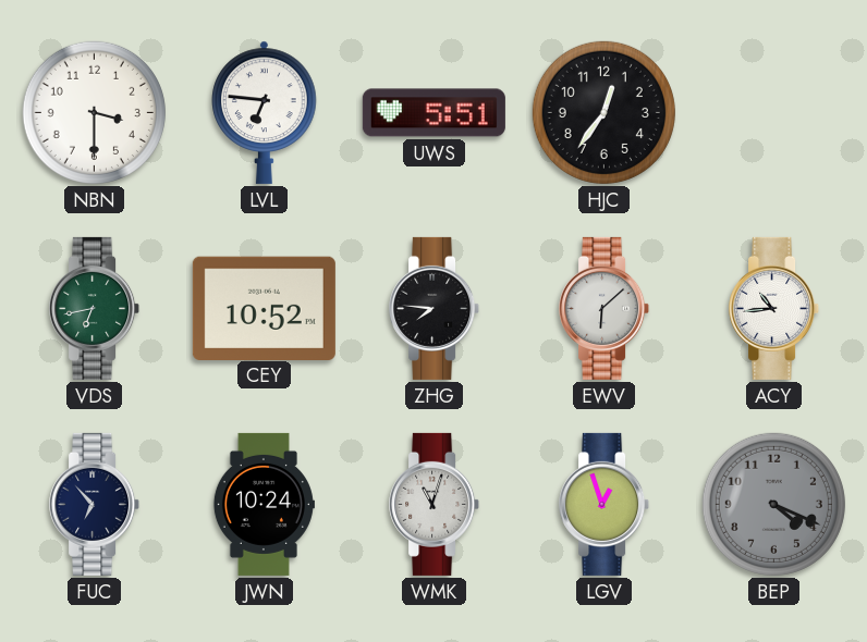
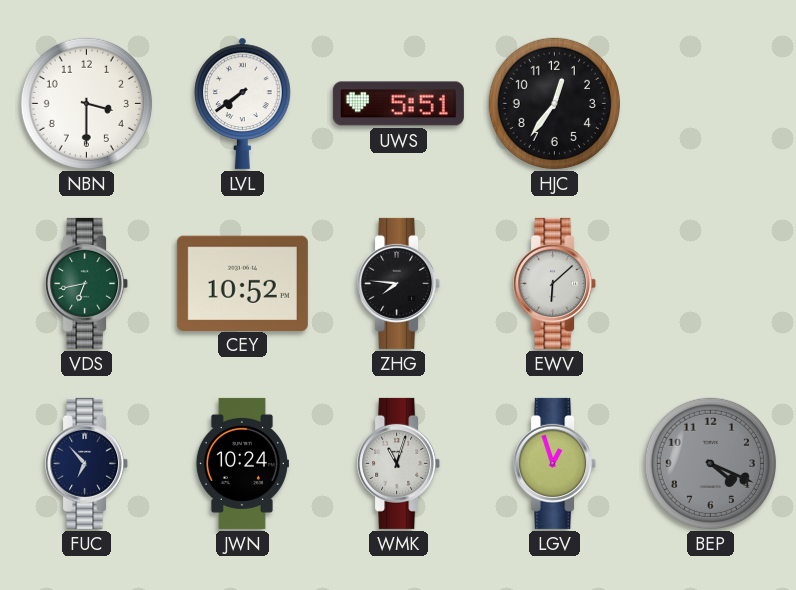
LVL: 6:46 -> 7:39
ACY: 10:44 -> none
